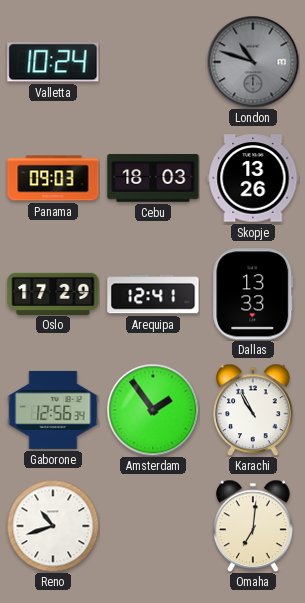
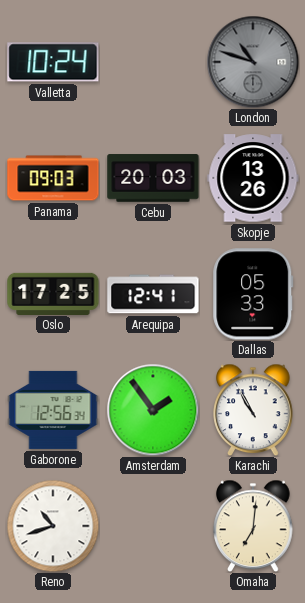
Cebu: 18:03 -> 20:03
Oslo: 17:29 -> 17:25
Dallas: 13:33 -> 05:33
